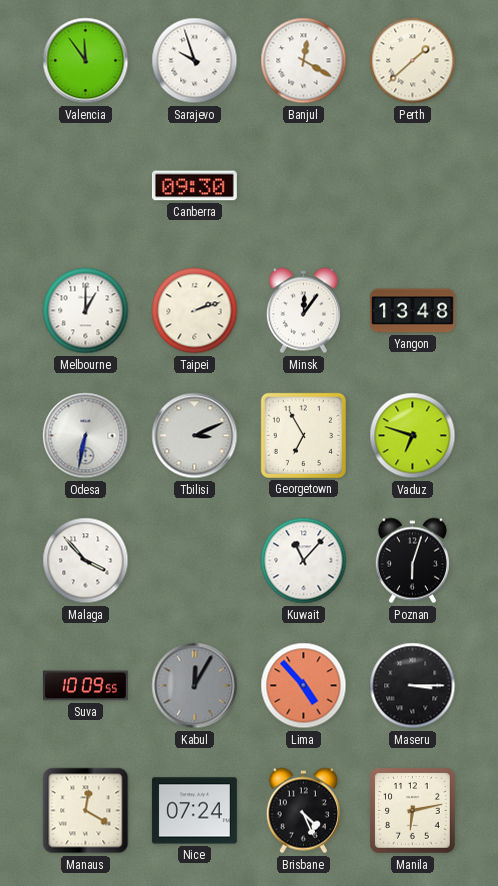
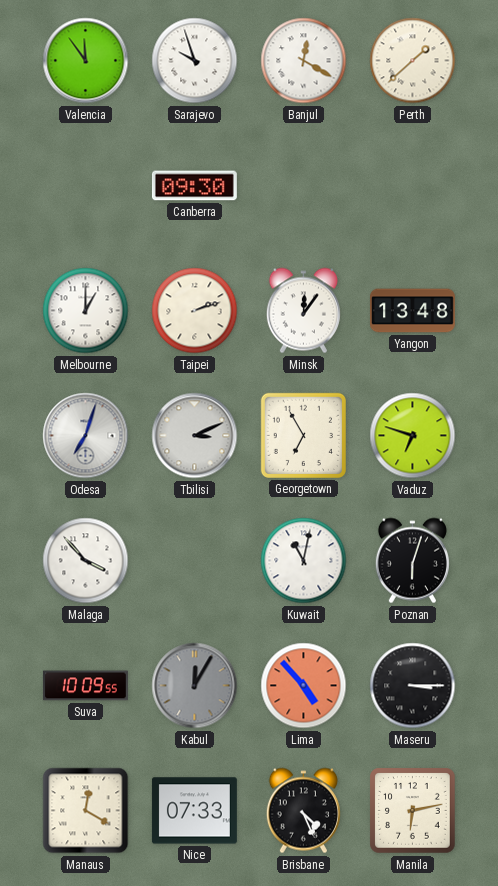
Odesa: 6:32 -> 7:03
Kuwait: 11:07 -> 11:02
Nice: 07:24 -> 07:33
